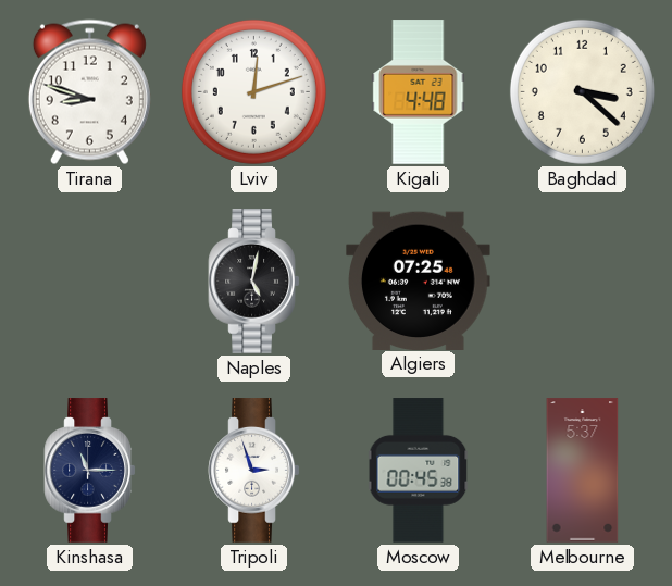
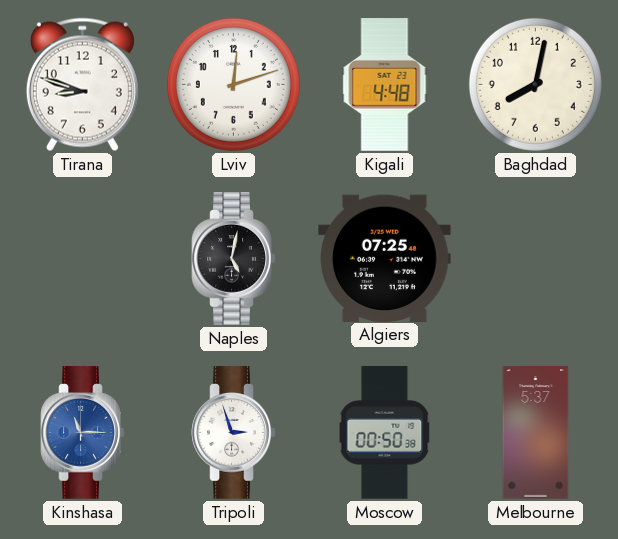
Baghdad: 3:22 -> 8:02
Kinshasa dial: navy -> blue
Moscow: 00:45 -> 00:50
